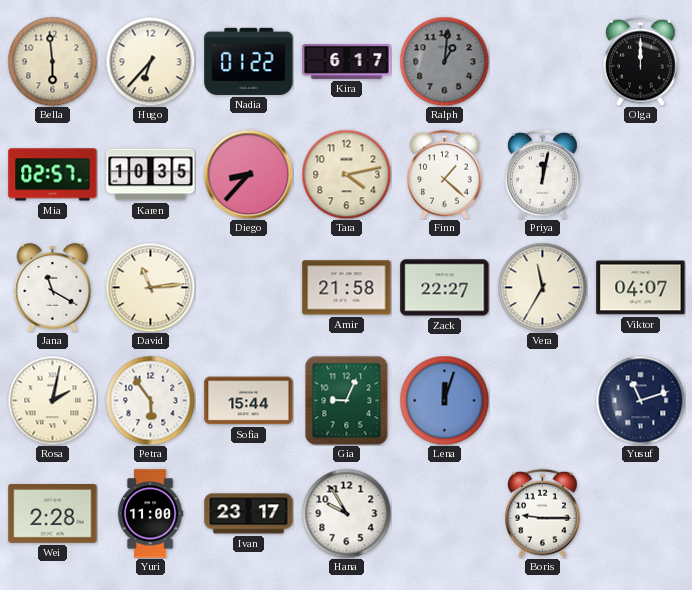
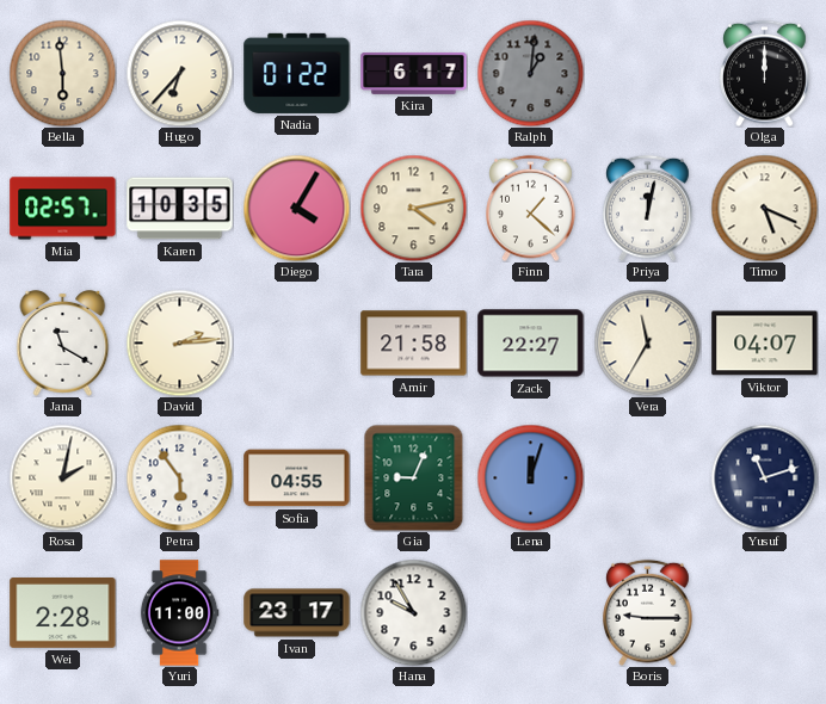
Diego: 8:37 -> 4:05
Timo: none -> 5:19
David: 11:14 -> 2:14
Sofia: 15:44 -> 04:55
